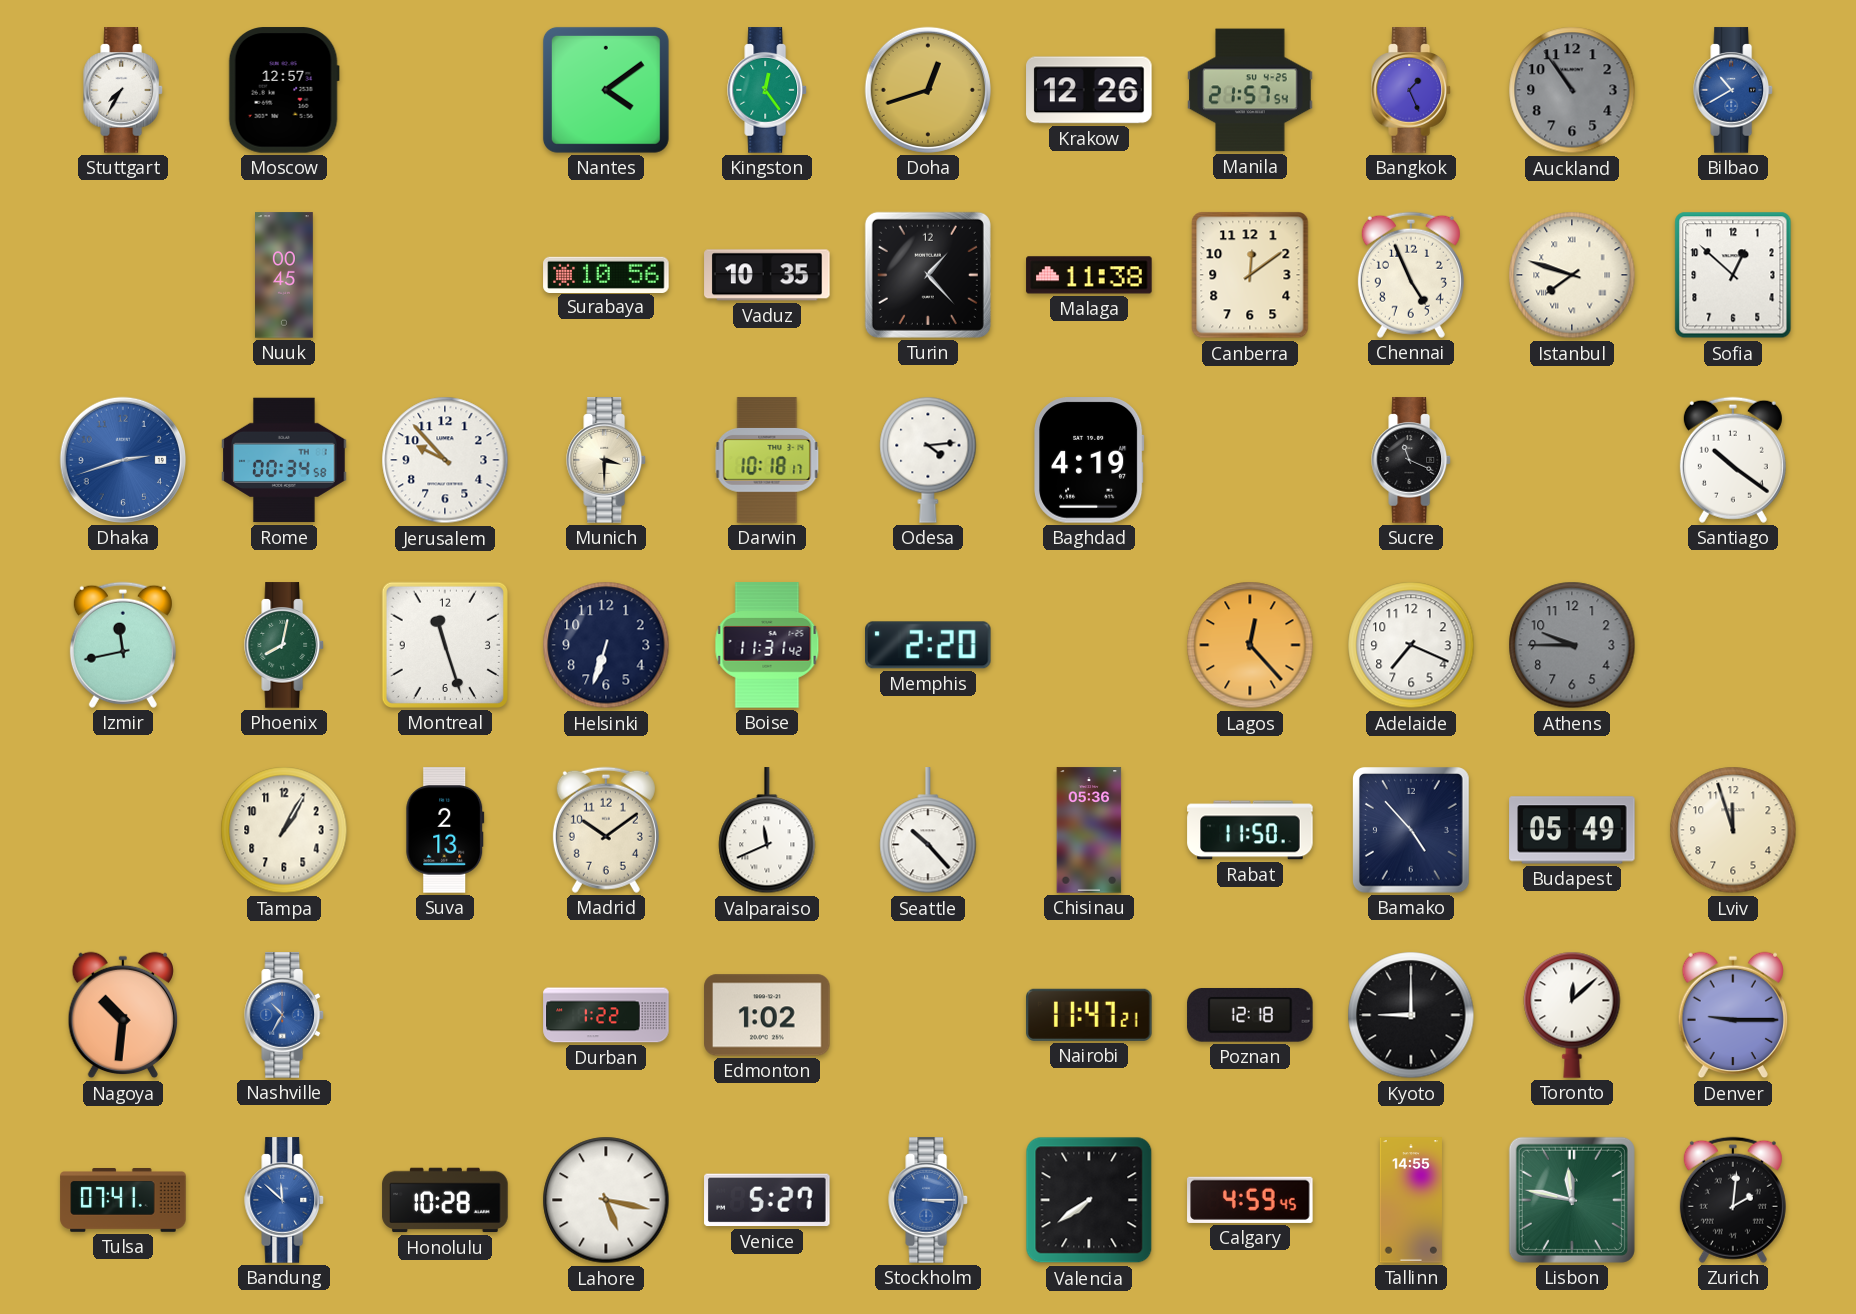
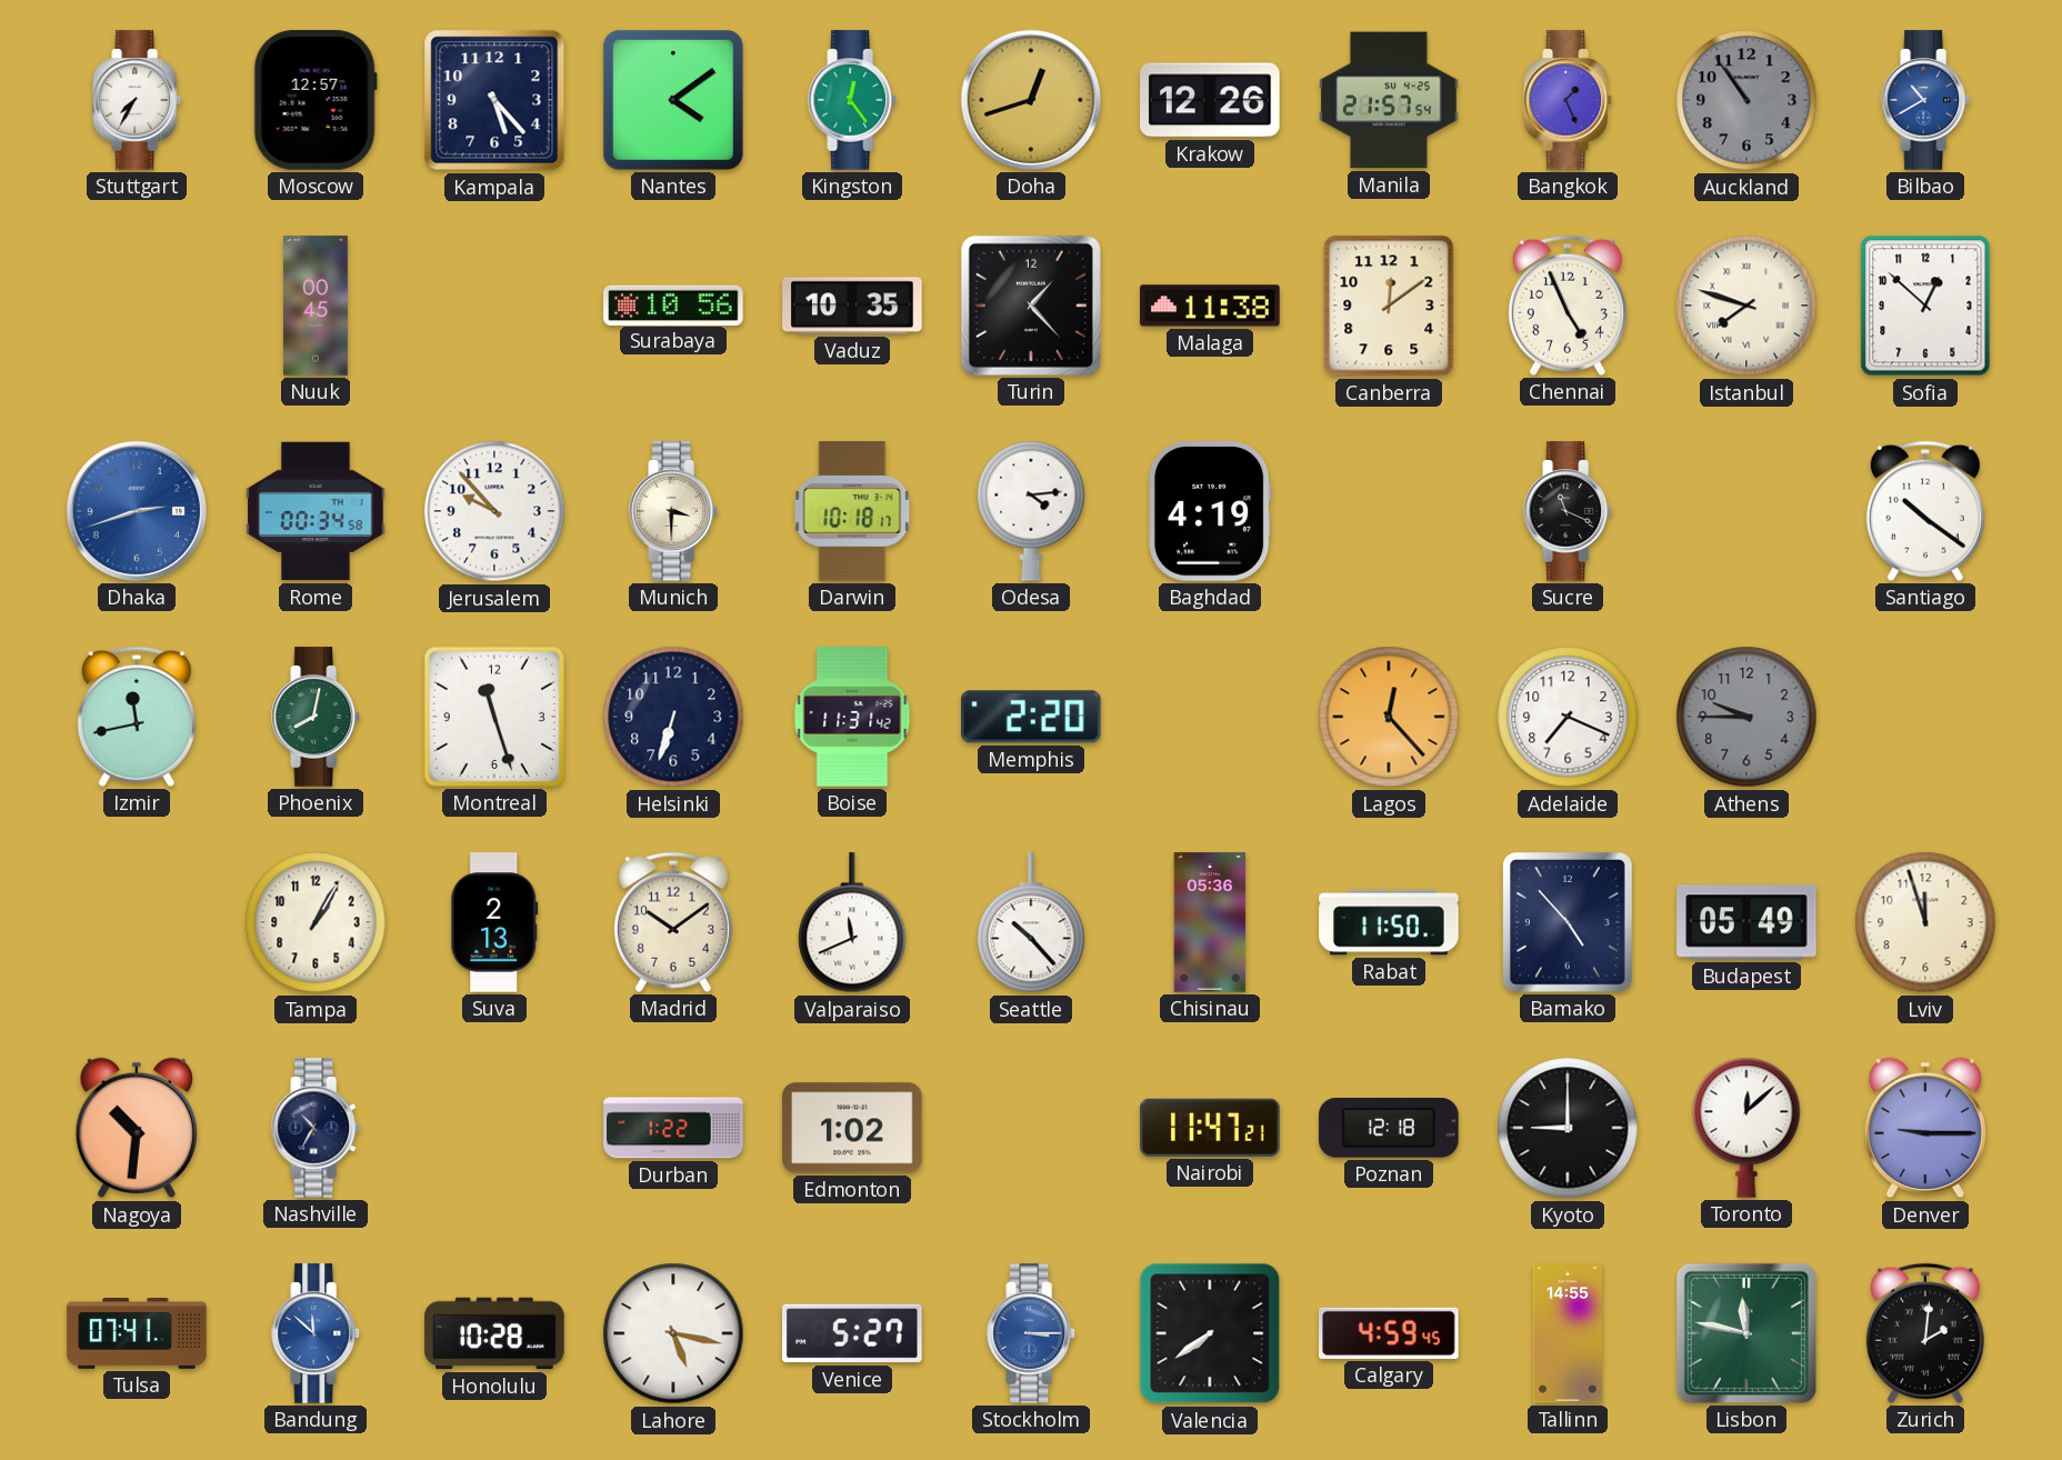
Kampala: none -> 5:23
Nashville dial: blue -> navy
